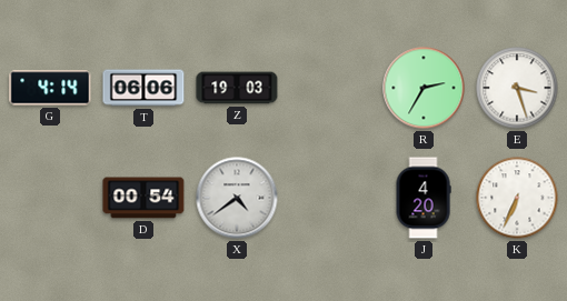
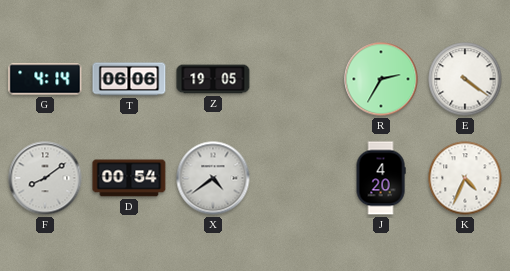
Z: 19:03 -> 19:05
E: 3:27 -> 4:21
F: none -> 8:09
K: 6:34 -> 4:34
